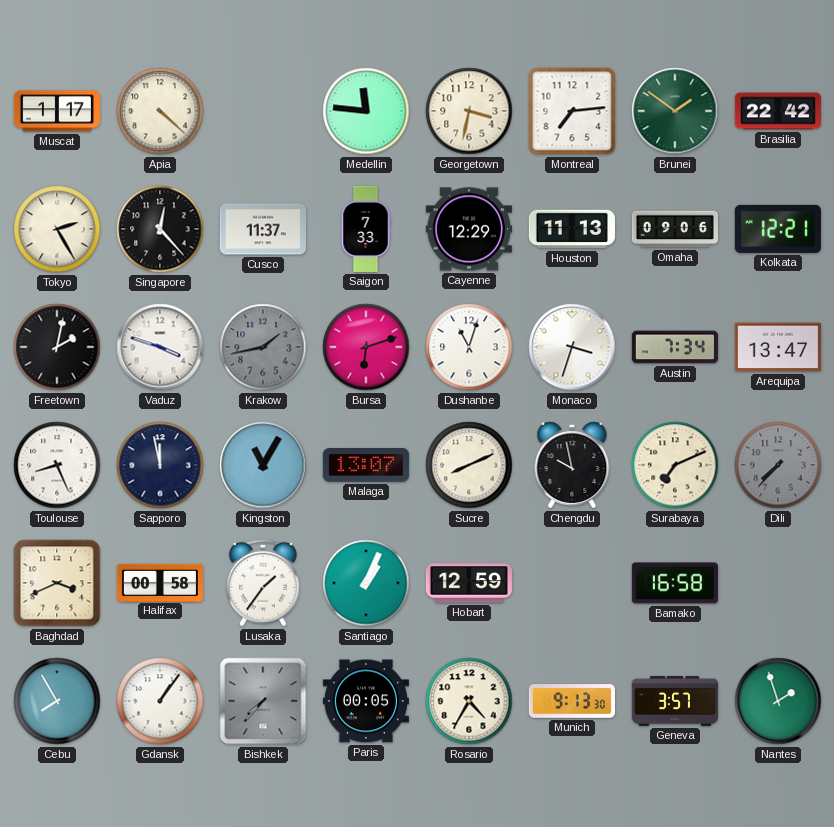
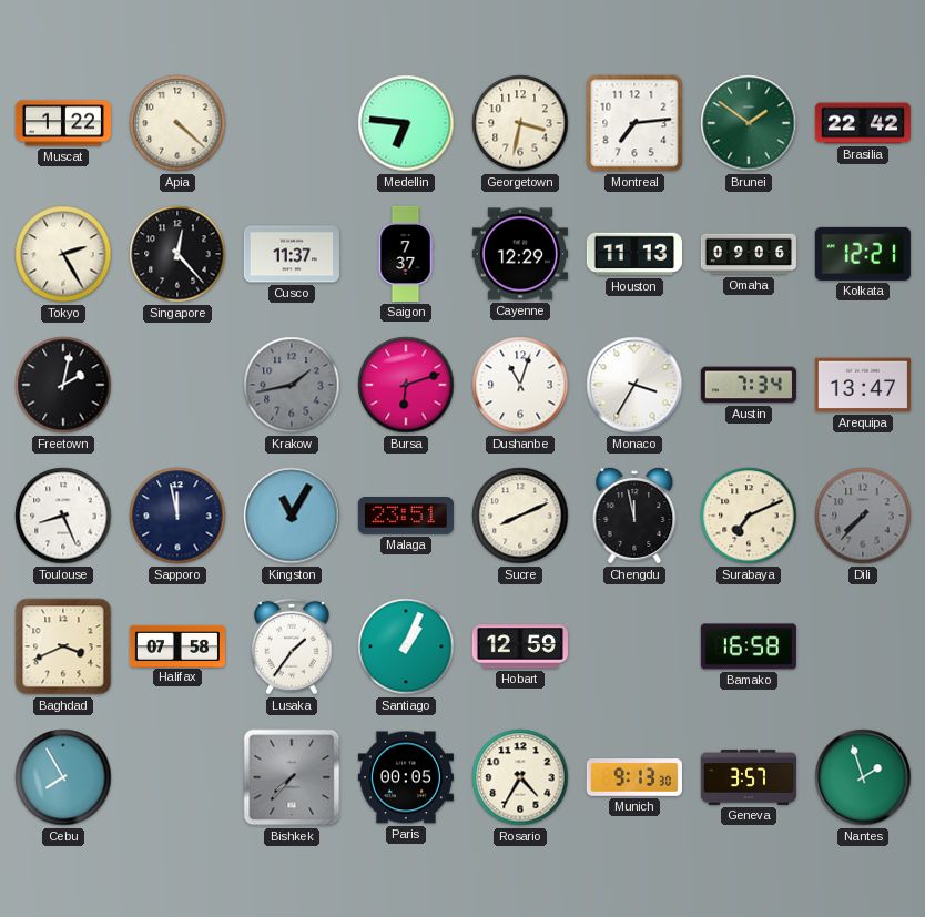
Muscat: 1:17 -> 1:22
Medellin: 11:46 -> 6:46
Saigon: 7:33 -> 7:37
Vaduz: 3:48 -> none
Monaco: 3:33 -> 3:35
Malaga: 13:07 -> 23:51
Chengdu: 9:58 -> 11:58
Halifax: 00:58 -> 07:58
Gdansk: 1:06 -> none
